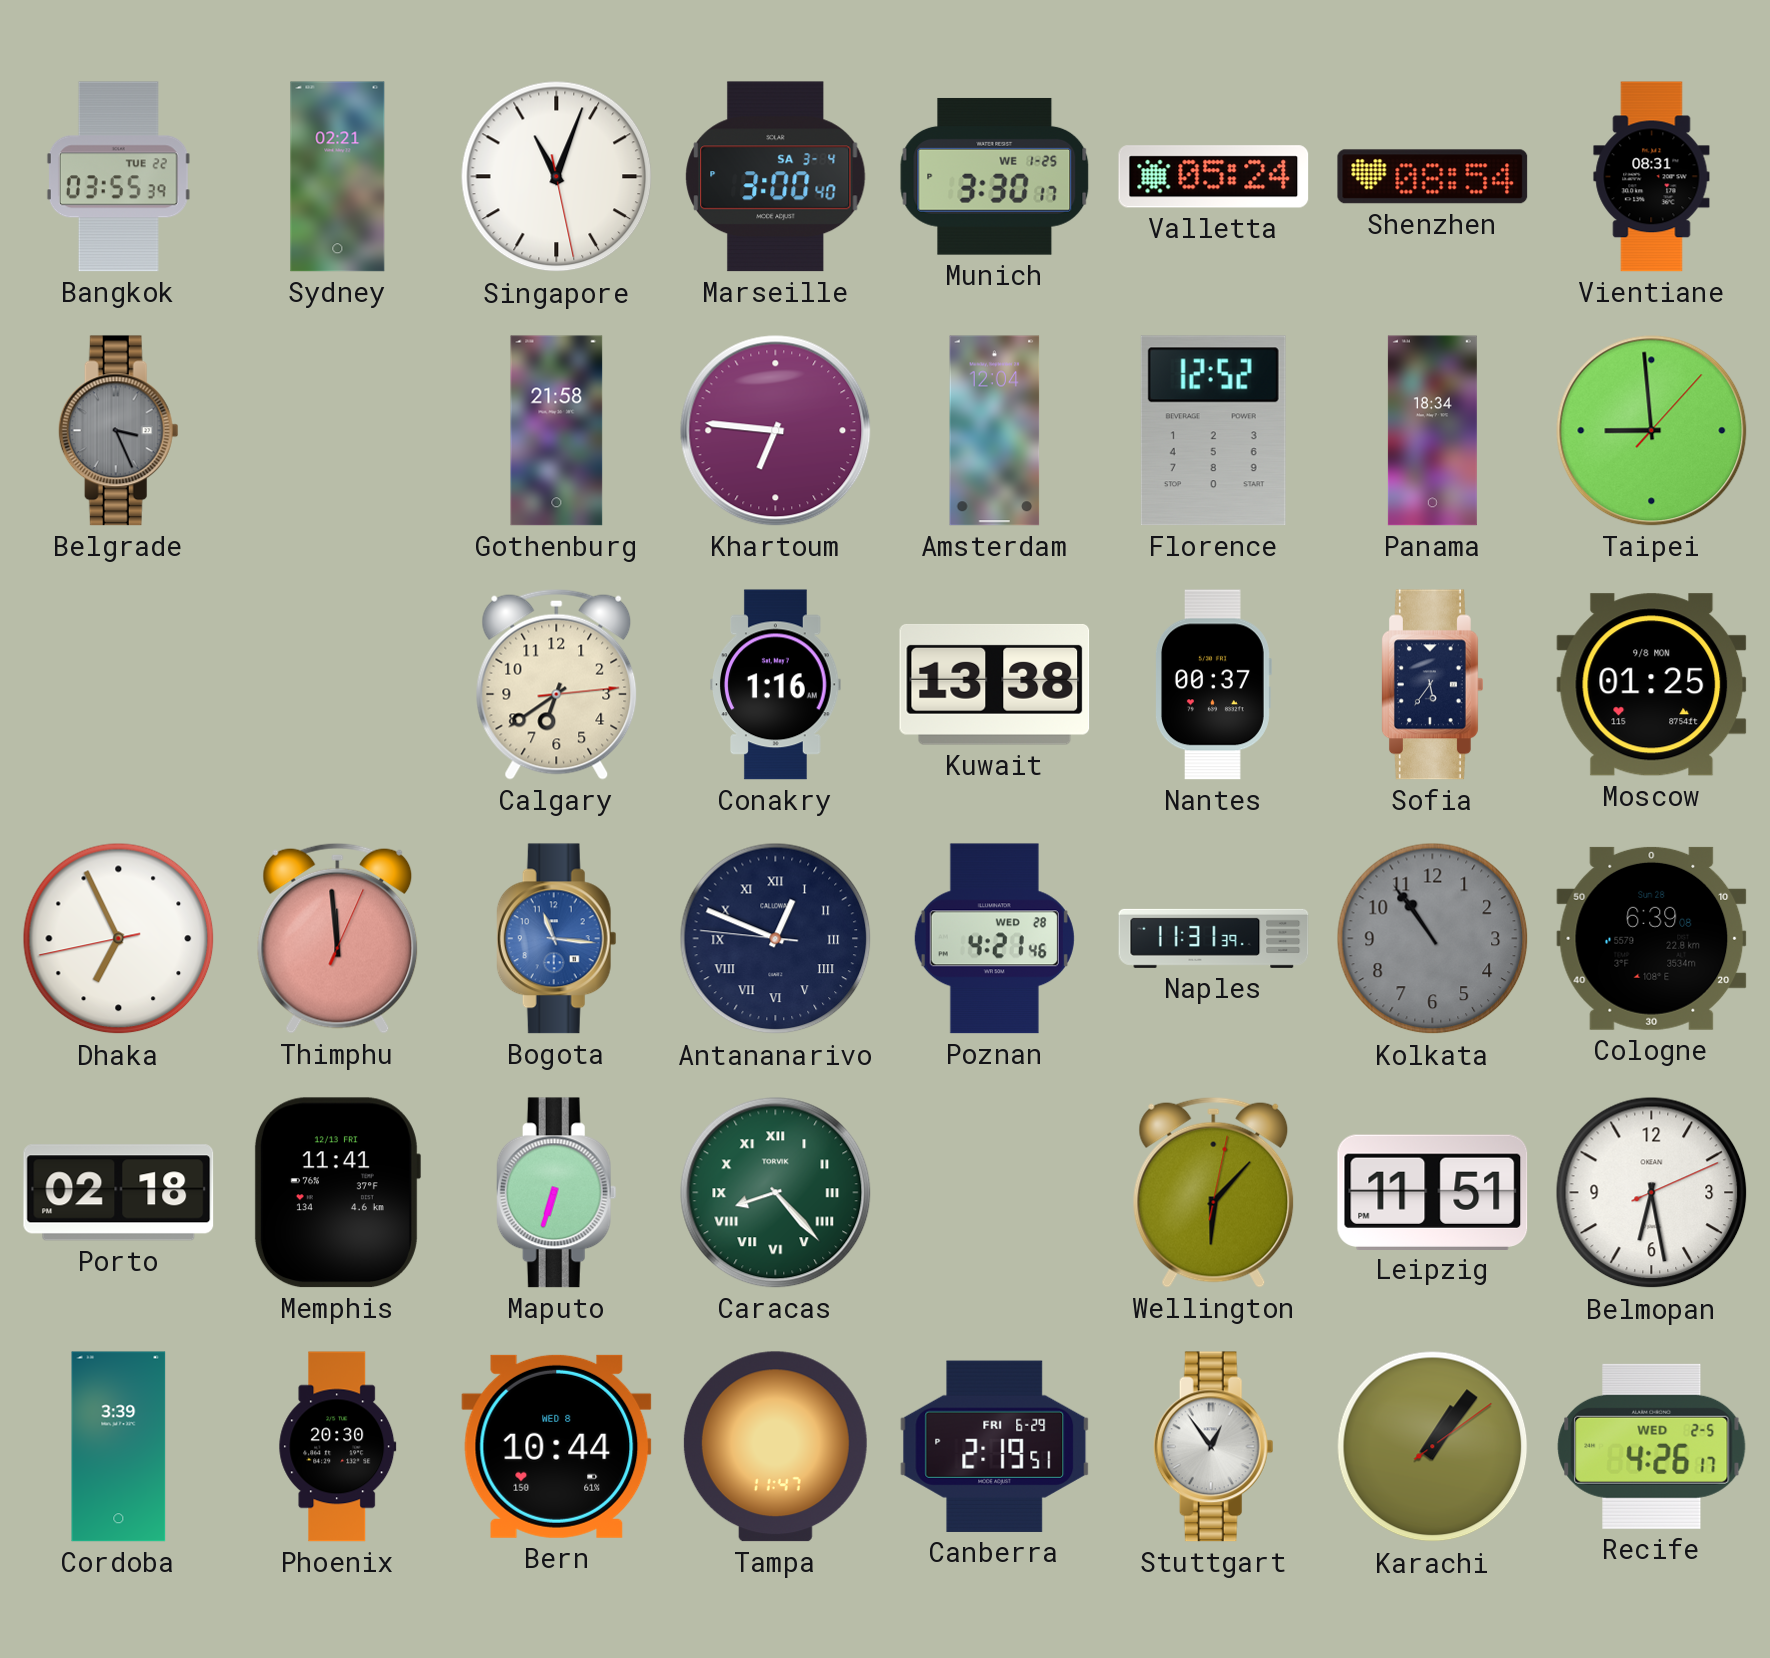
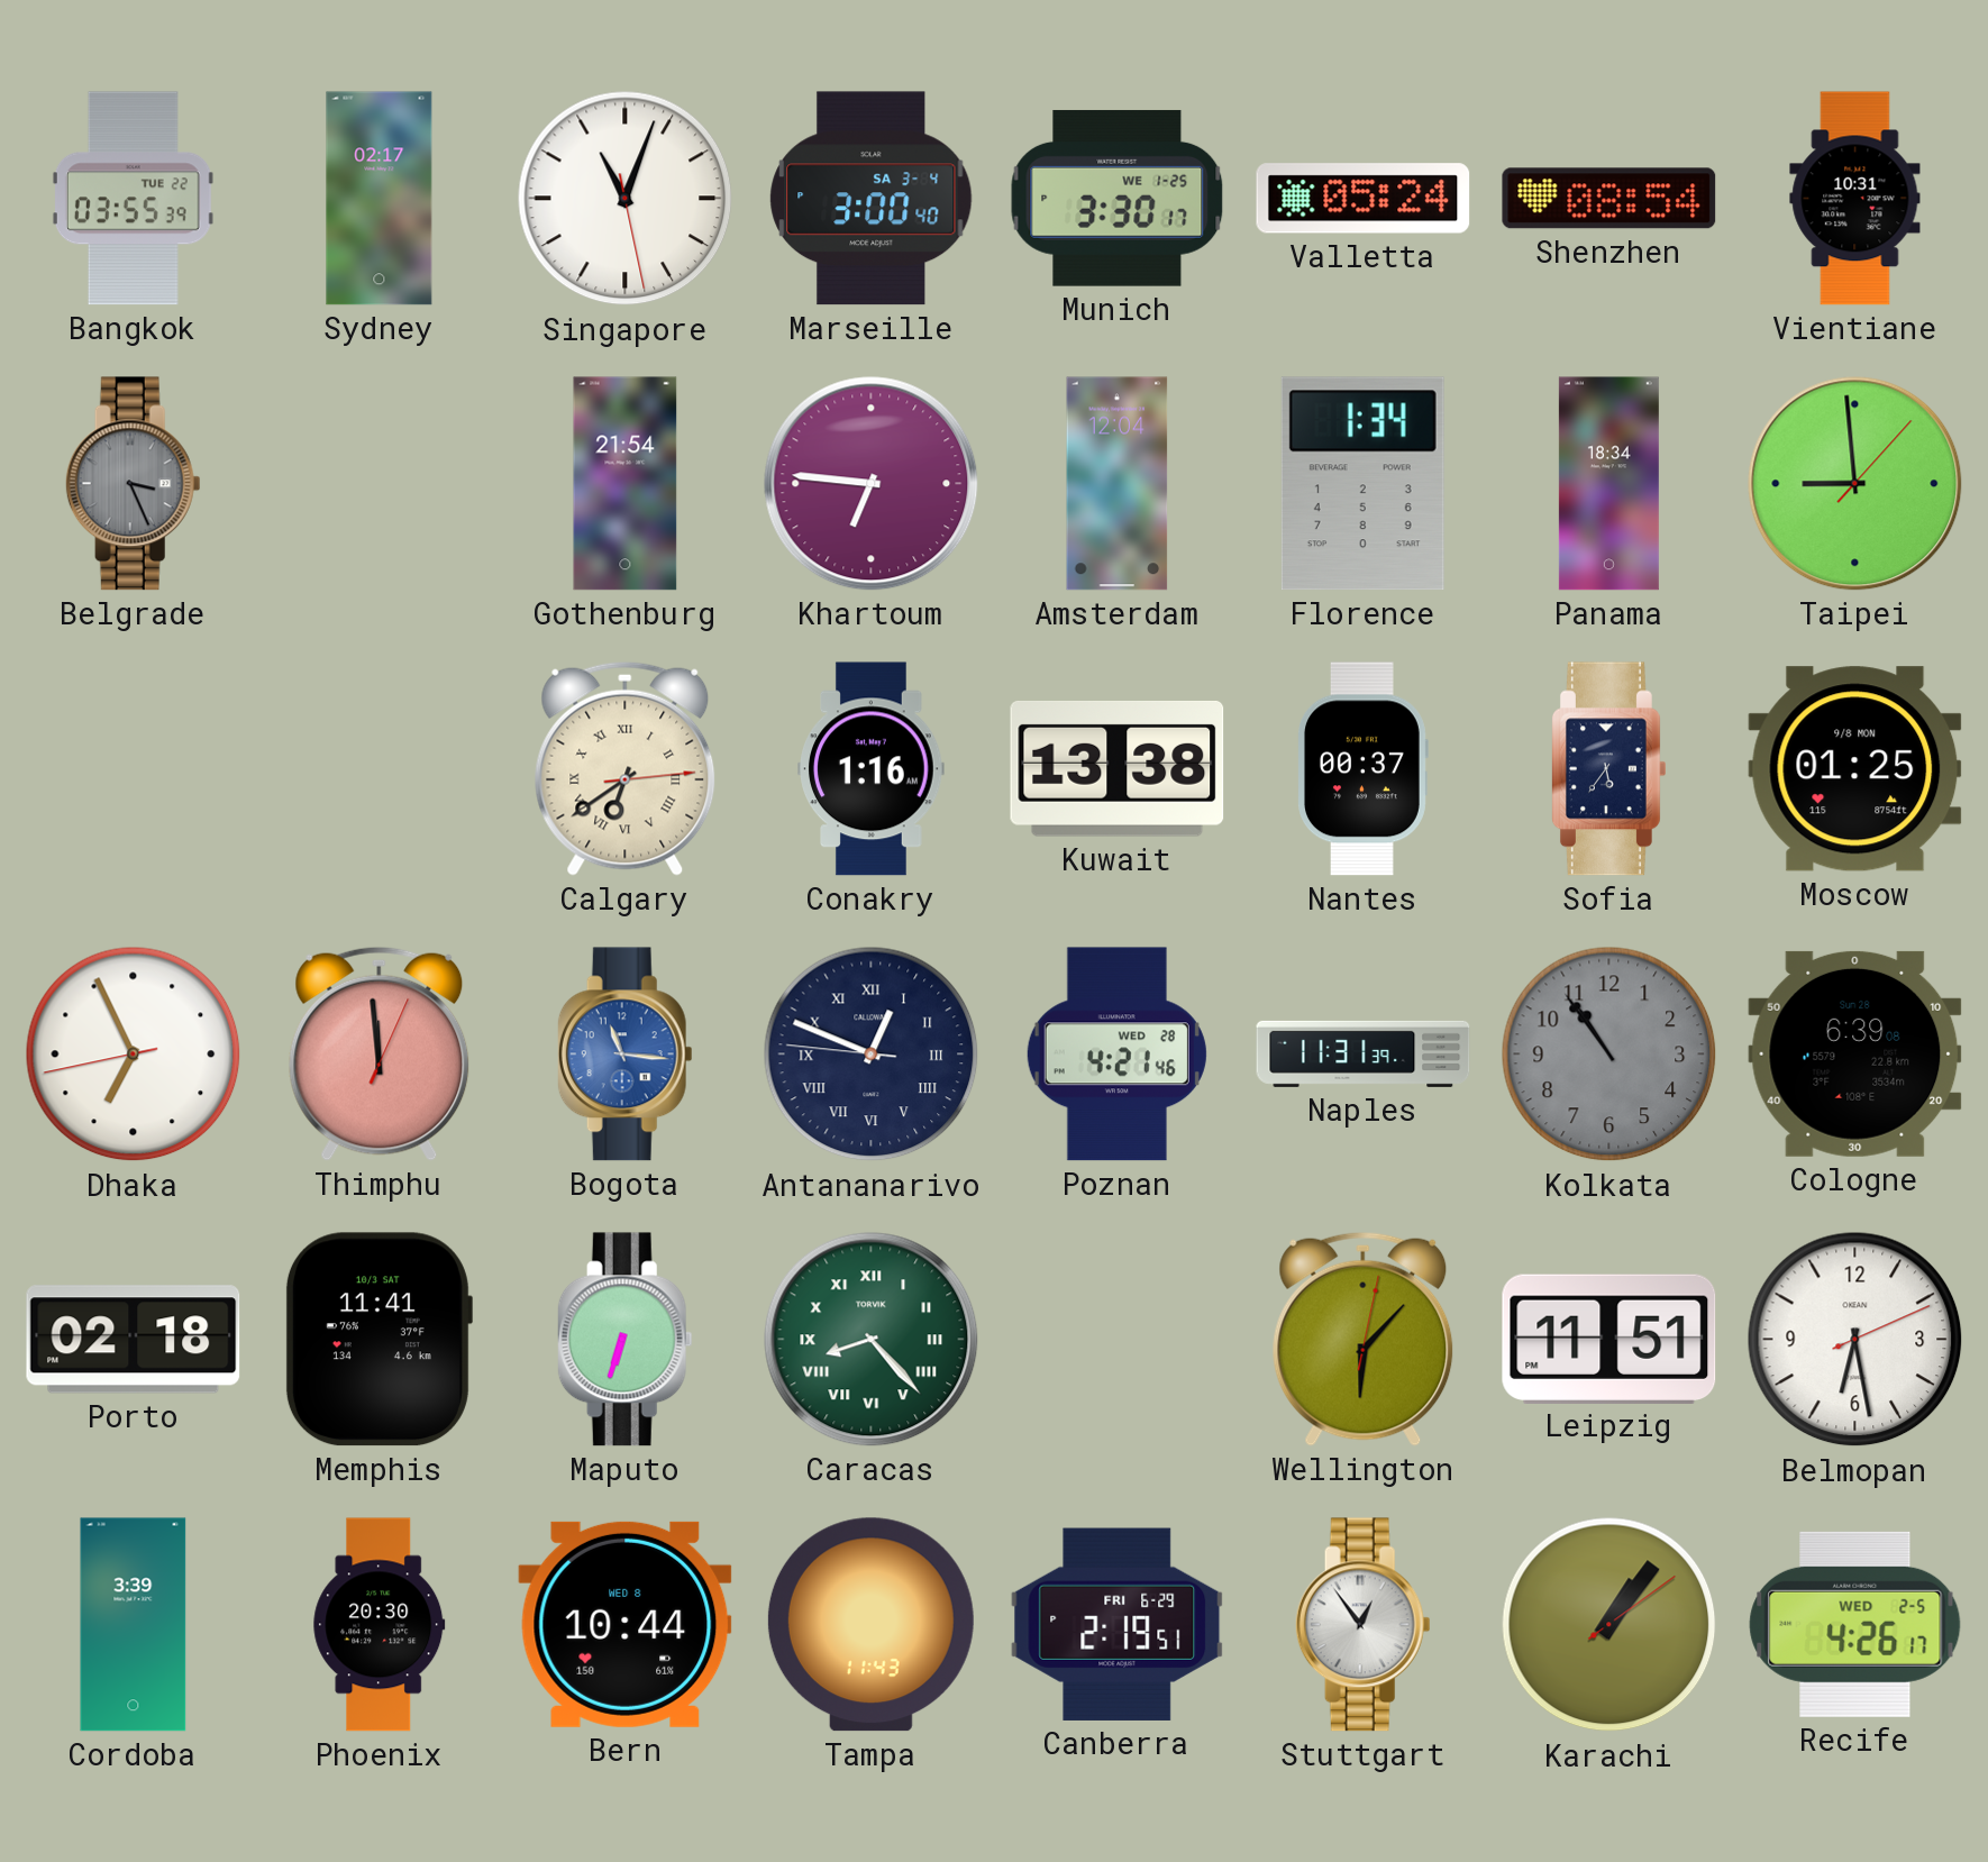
Sydney: 02:21 -> 02:17
Vientiane: 08:31 -> 10:31
Gothenburg: 21:58 -> 21:54
Florence: 12:52 -> 1:34
Calgary numerals: Arabic -> Roman
Memphis date: 12/13 FRI -> 10/3 SAT
Tampa: 11:47 -> 11:43
